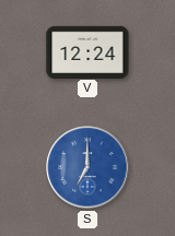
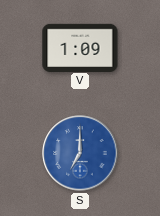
V: 12:24 -> 1:09
